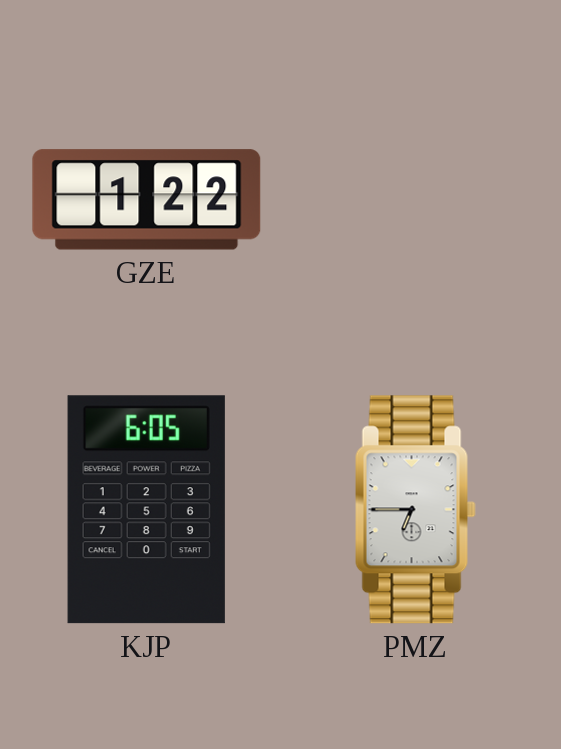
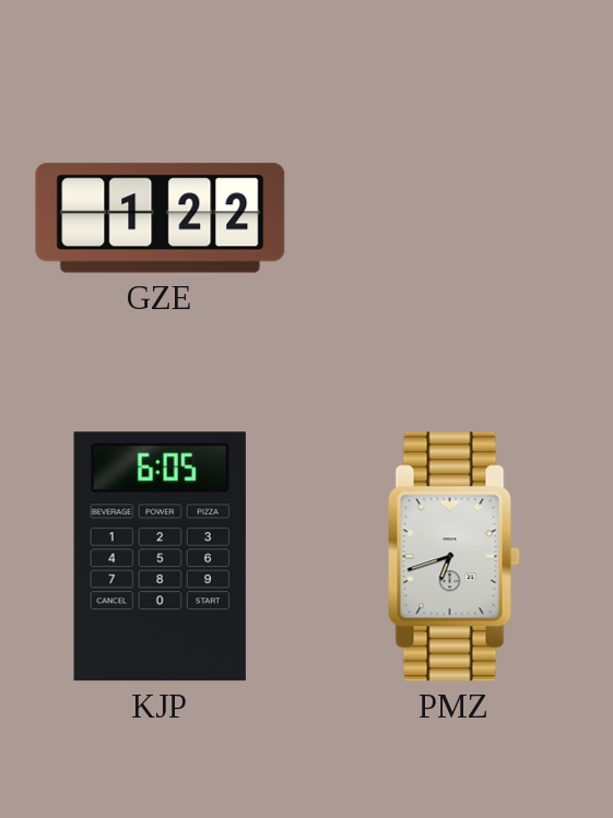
PMZ: 6:45 -> 6:42
